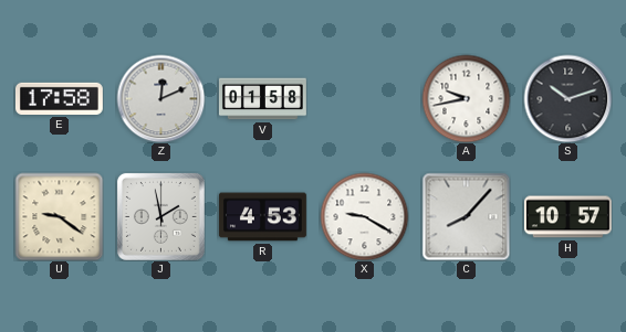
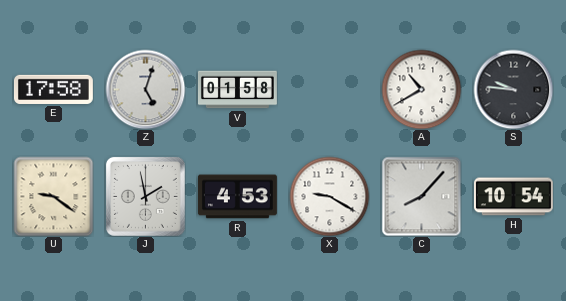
Z: 12:11 -> 5:03
A: 9:43 -> 10:40
S: 10:12 -> 9:46
H: 10:57 -> 10:54
